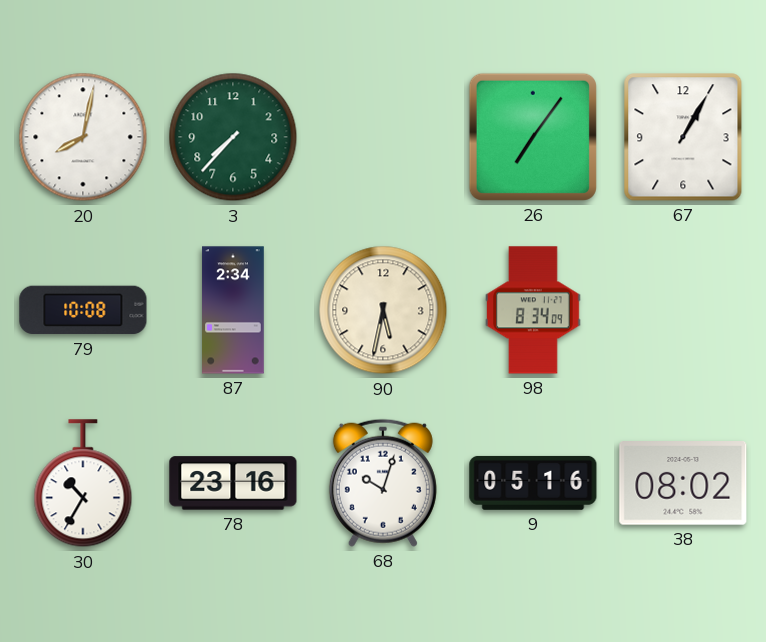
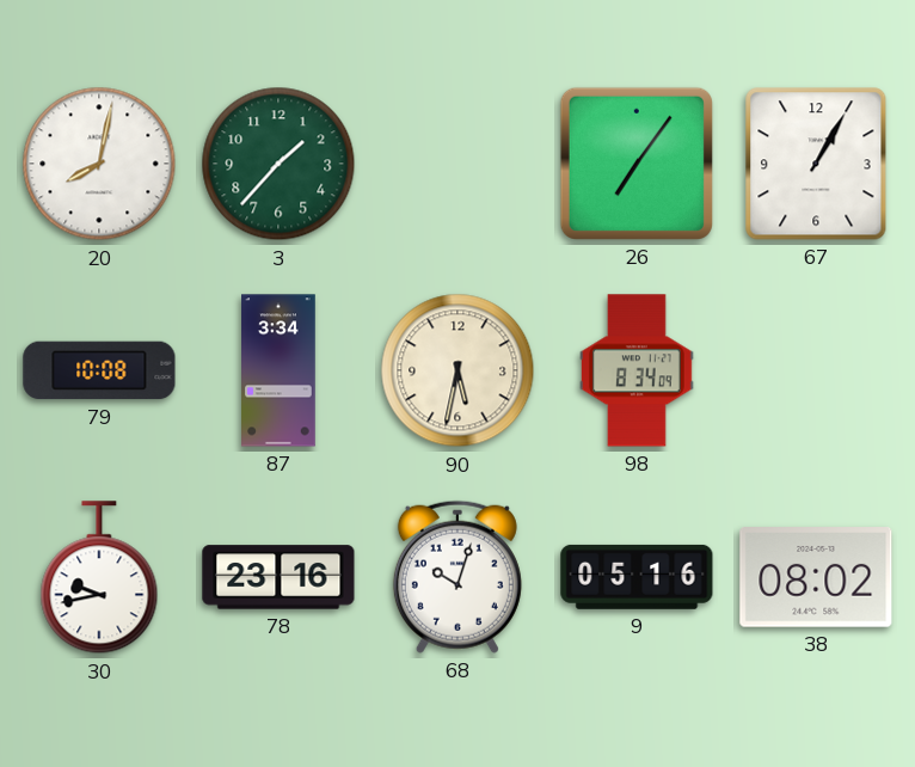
3: 7:37 -> 1:37
87: 2:34 -> 3:34
30: 10:35 -> 9:43
